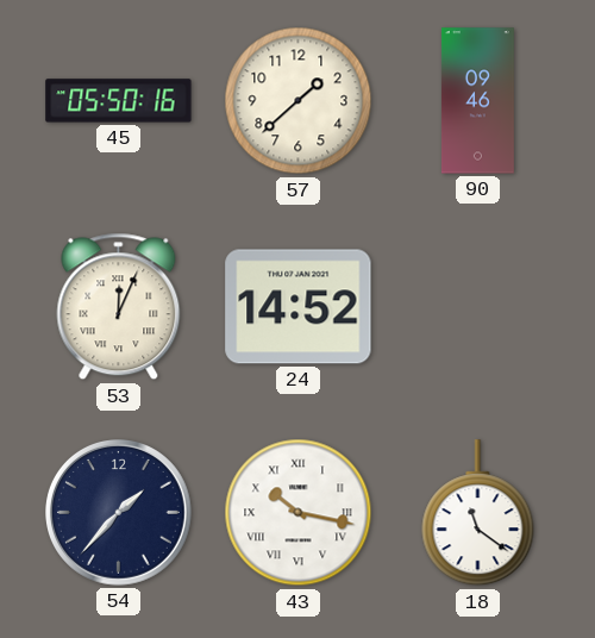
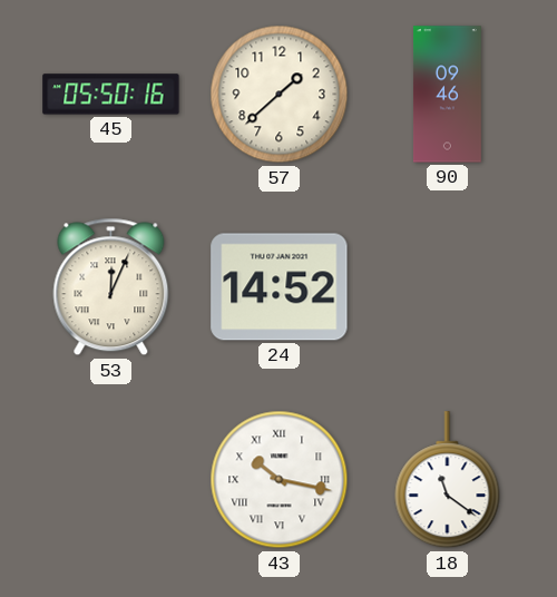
54: 1:37 -> none
